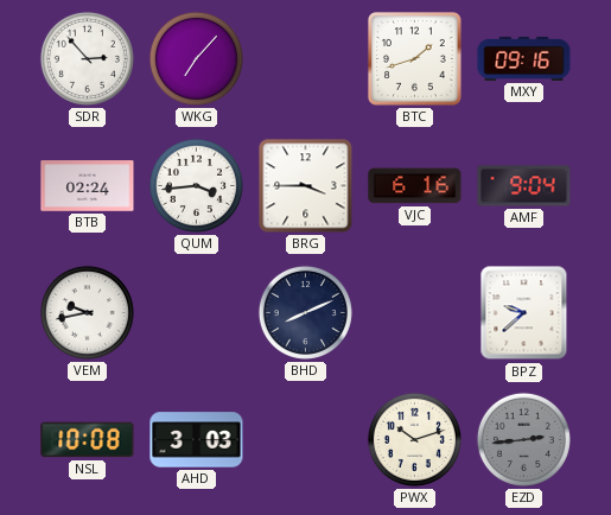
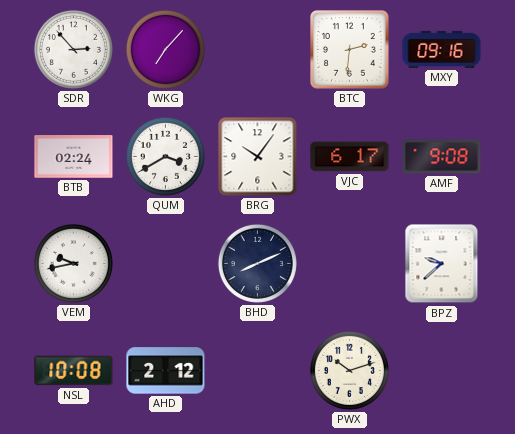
BTC: 1:42 -> 2:31
QUM: 3:44 -> 3:40
BRG: 3:45 -> 10:06
VJC: 6:16 -> 6:17
AMF: 9:04 -> 9:08
AHD: 3:03 -> 2:12
EZD: 2:44 -> none
